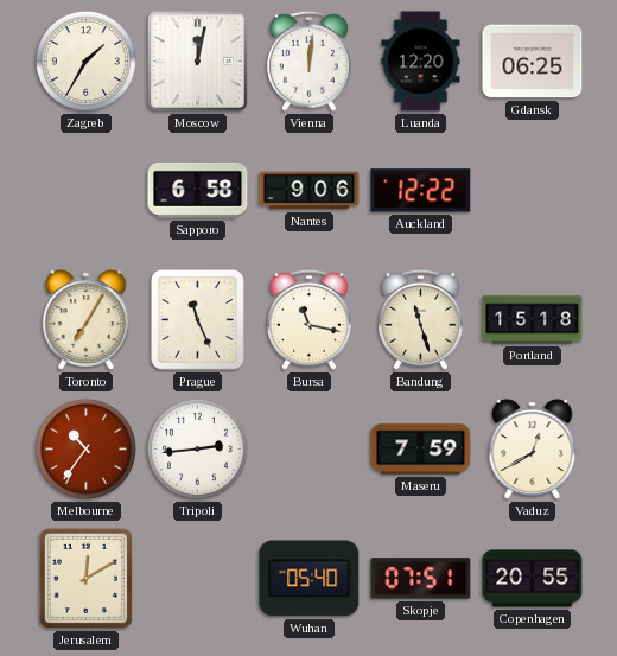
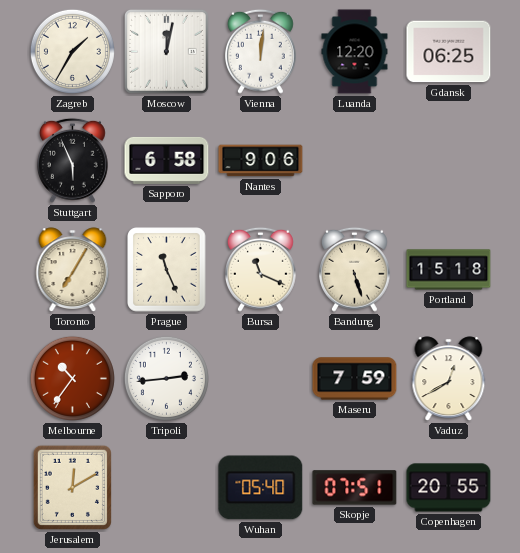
Stuttgart: none -> 5:56
Auckland: 12:22 -> none
Bursa: 11:17 -> 11:19
Bandung: 11:27 -> 5:27
